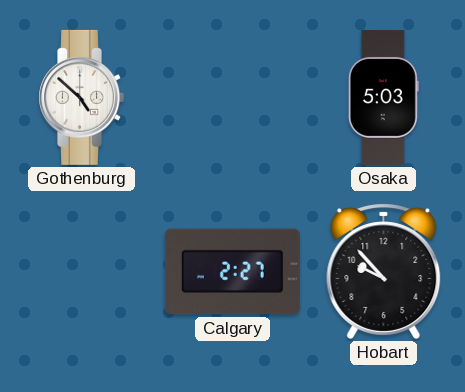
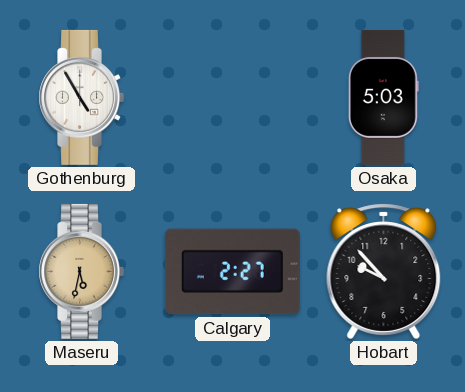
Gothenburg: 4:52 -> 4:55
Maseru: none -> 5:32
